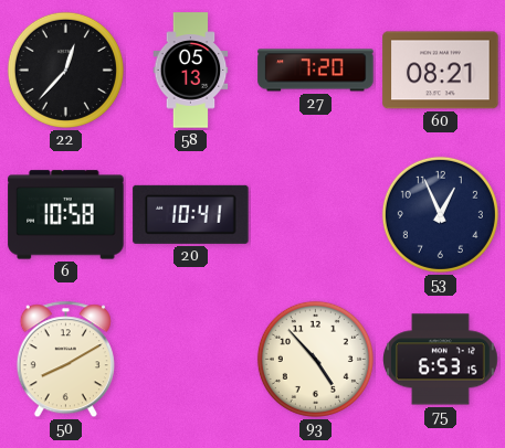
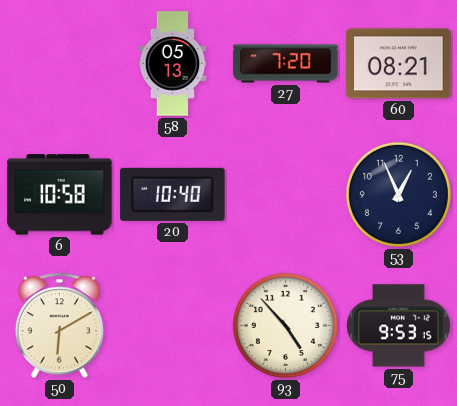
22: 12:37 -> none
20: 10:41 -> 10:40
50: 8:10 -> 6:10
75: 6:53 -> 9:53
